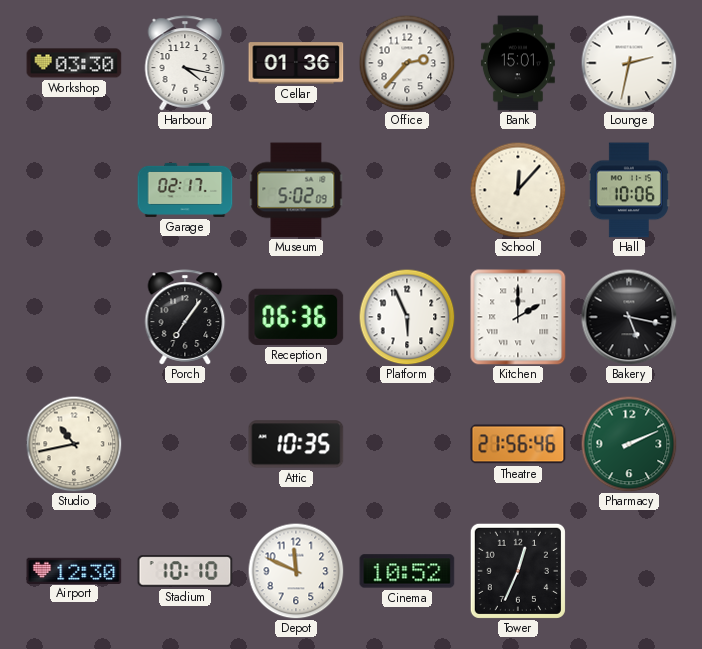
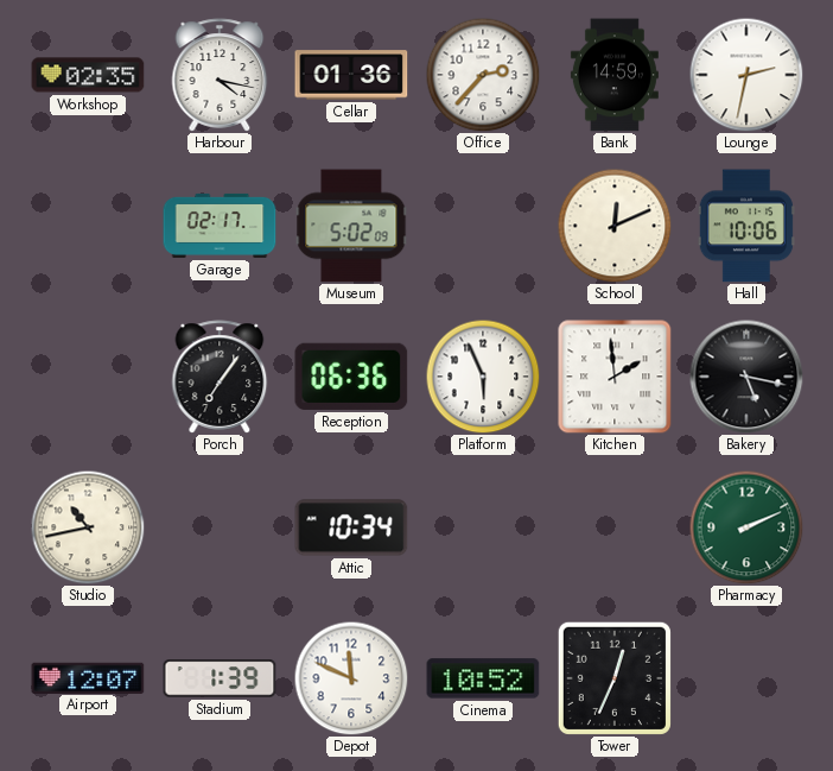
Workshop: 03:30 -> 02:35
Bank: 15:01 -> 14:59
School: 12:07 -> 12:11
Kitchen: 2:00 -> 1:59
Attic: 10:35 -> 10:34
Theatre: 21:56 -> none
Airport: 12:30 -> 12:07
Stadium: 10:10 -> 1:39
